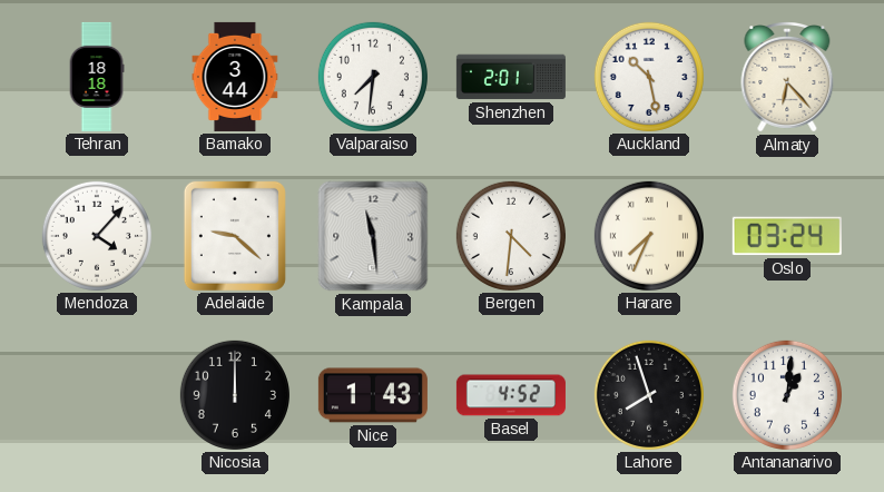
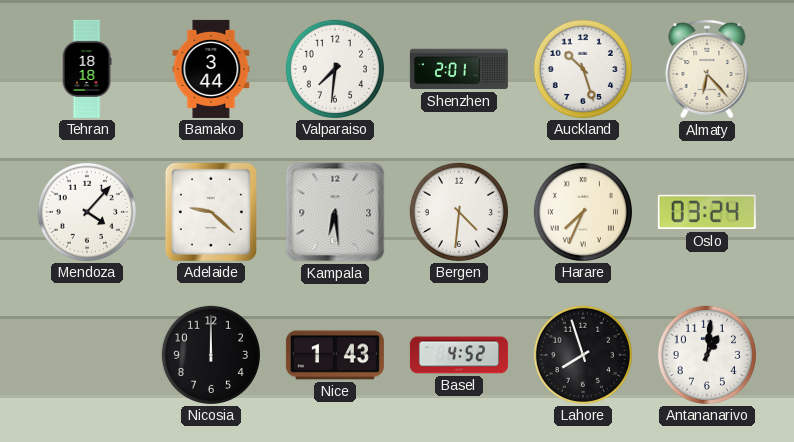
Auckland: 10:28 -> 10:27
Kampala: 11:29 -> 6:29
